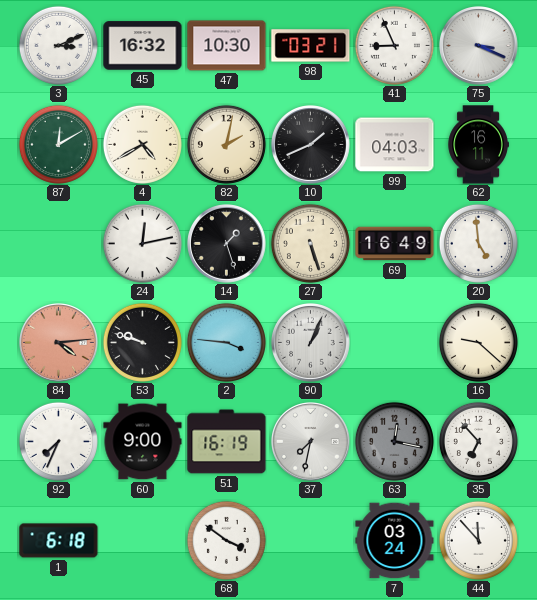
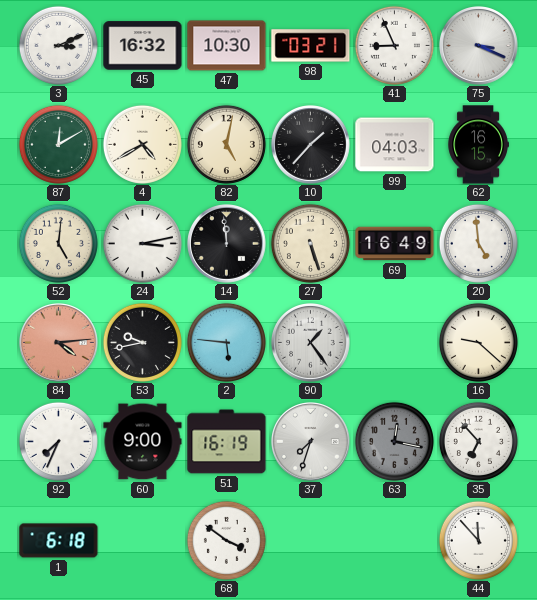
82: 2:02 -> 5:02
10: 1:41 -> 1:37
62: 16:11 -> 16:15
52: none -> 5:01
24: 12:13 -> 3:13
14: 1:27 -> 11:59
53: 9:48 -> 9:43
2: 3:46 -> 5:46
90: 1:04 -> 1:24
37: 7:32 -> 7:33
7: 03:24 -> none
